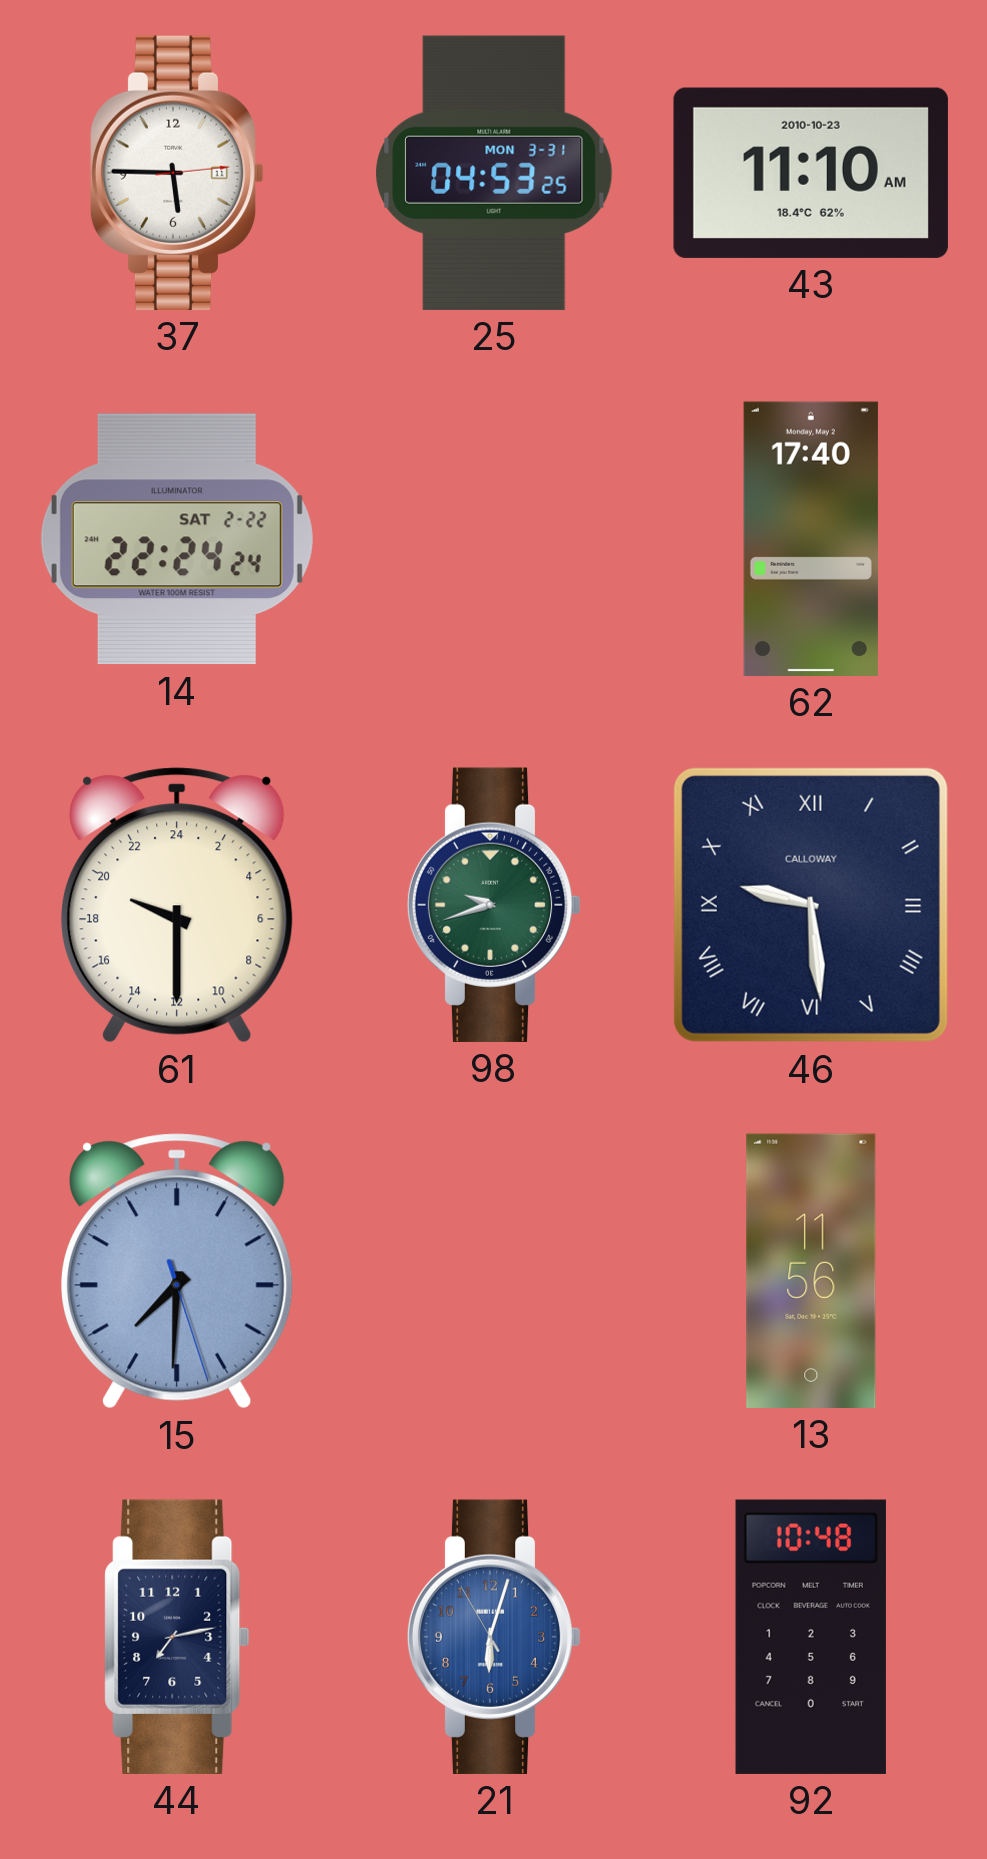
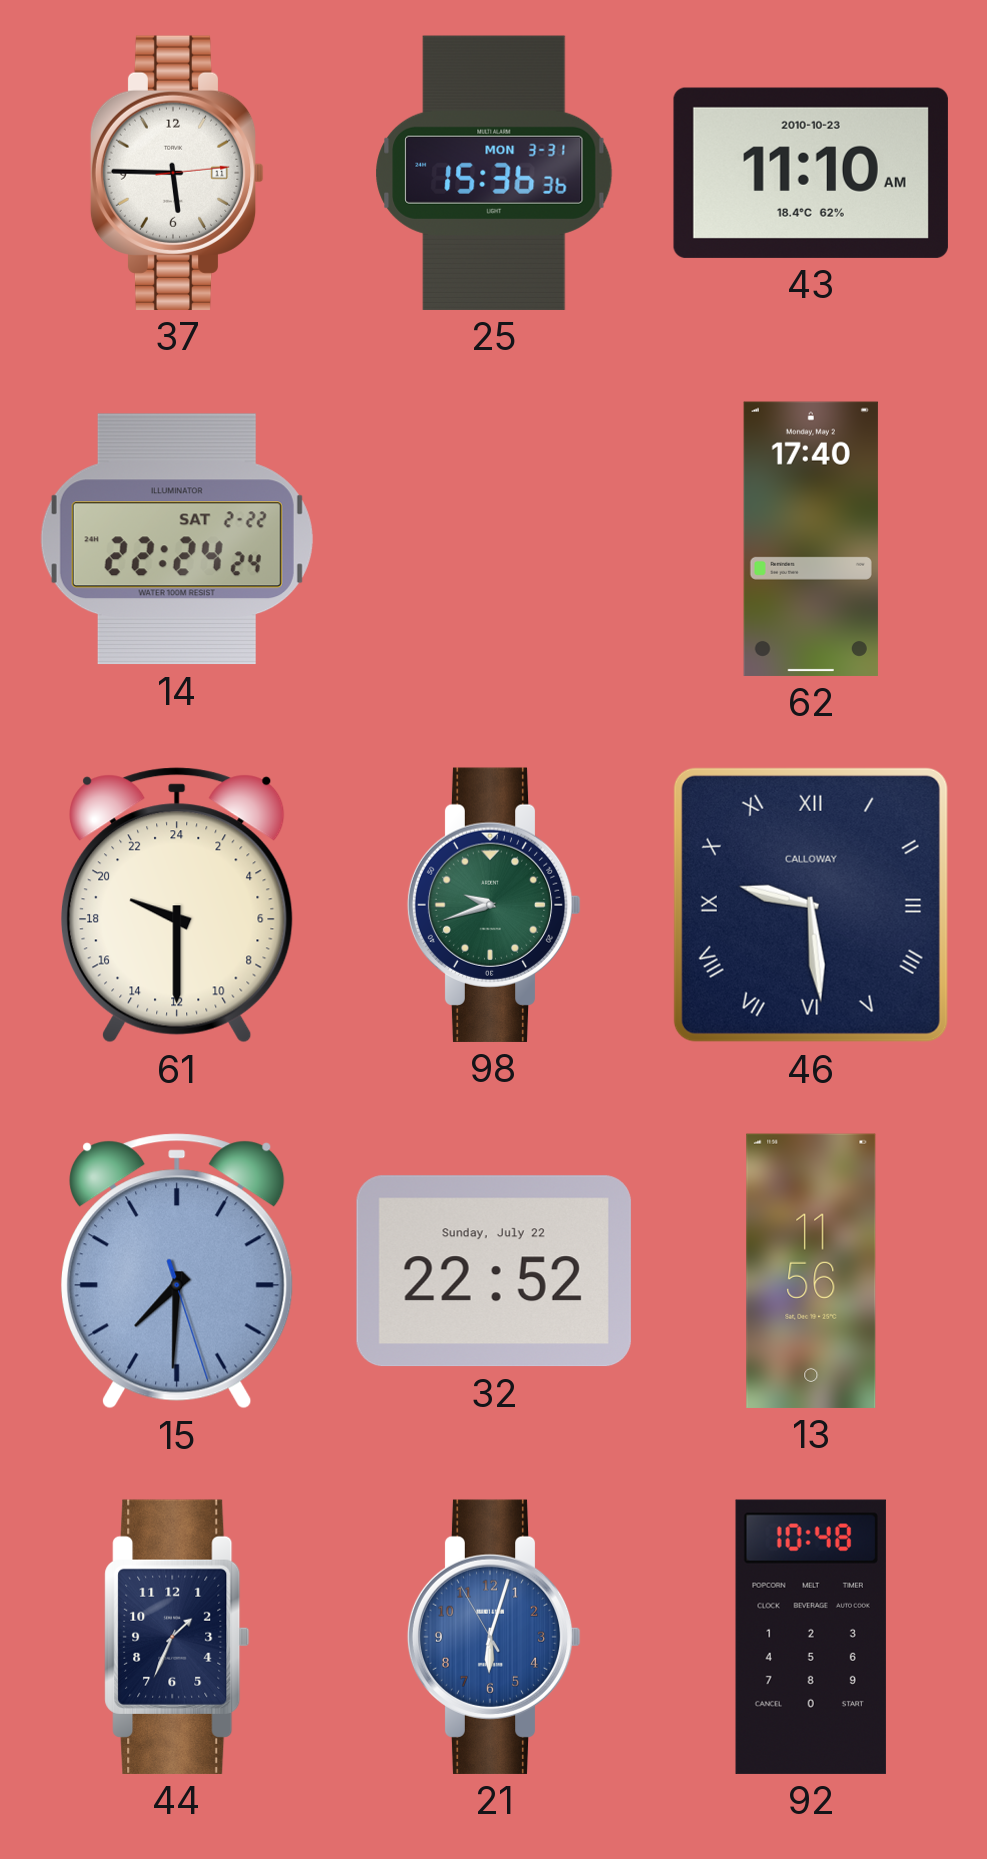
25: 04:53 -> 15:36
32: none -> 22:52
44: 7:13 -> 1:34
